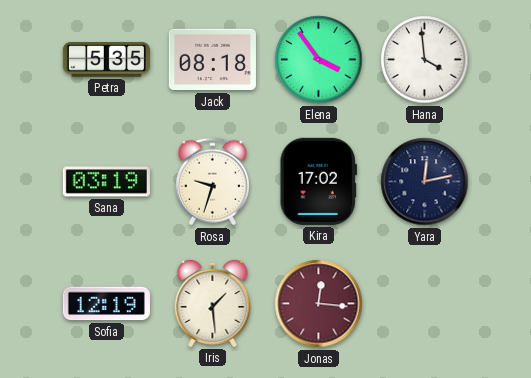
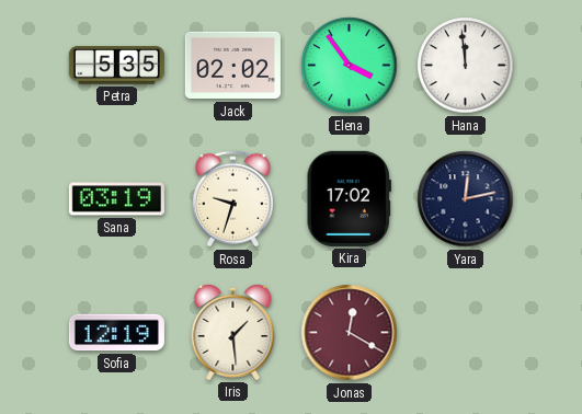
Jack: 08:18 -> 02:02
Hana: 3:59 -> 11:59
Jonas: 12:16 -> 12:20
